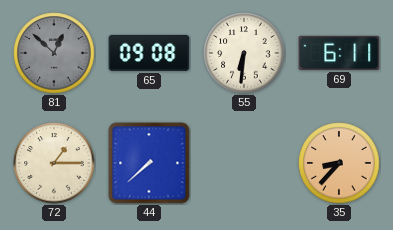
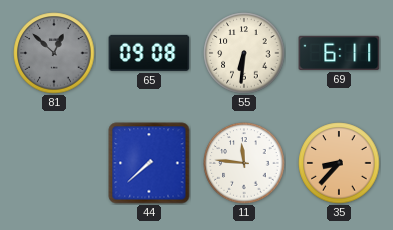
72: 1:15 -> none
11: none -> 11:46
